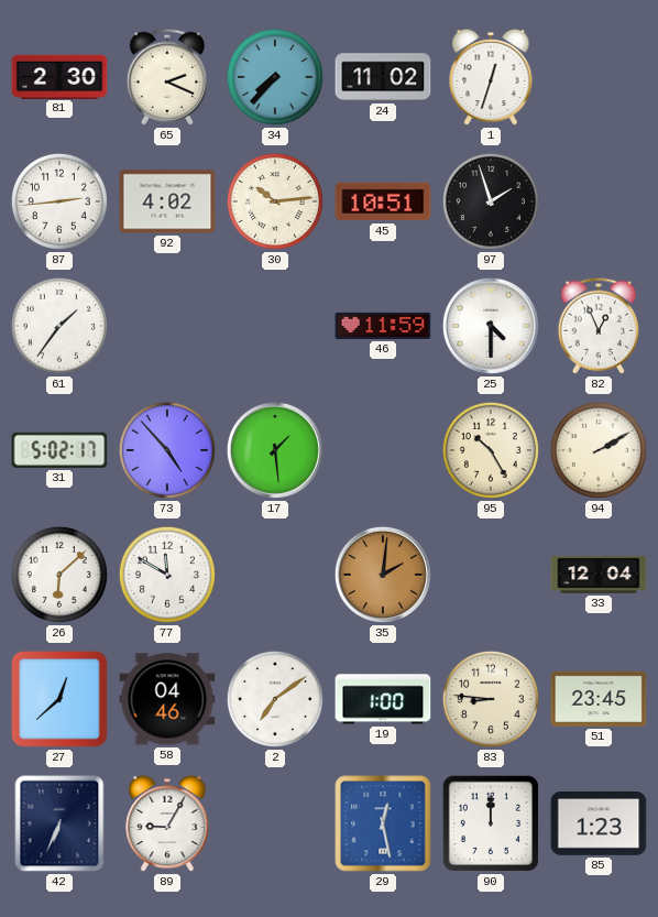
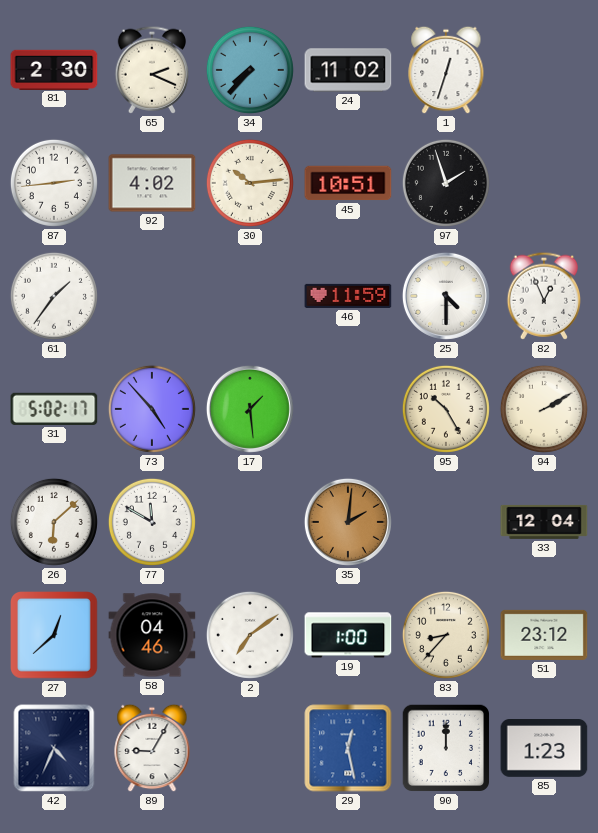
83: 8:46 -> 8:37
51: 23:45 -> 23:12
42: 6:34 -> 4:34
